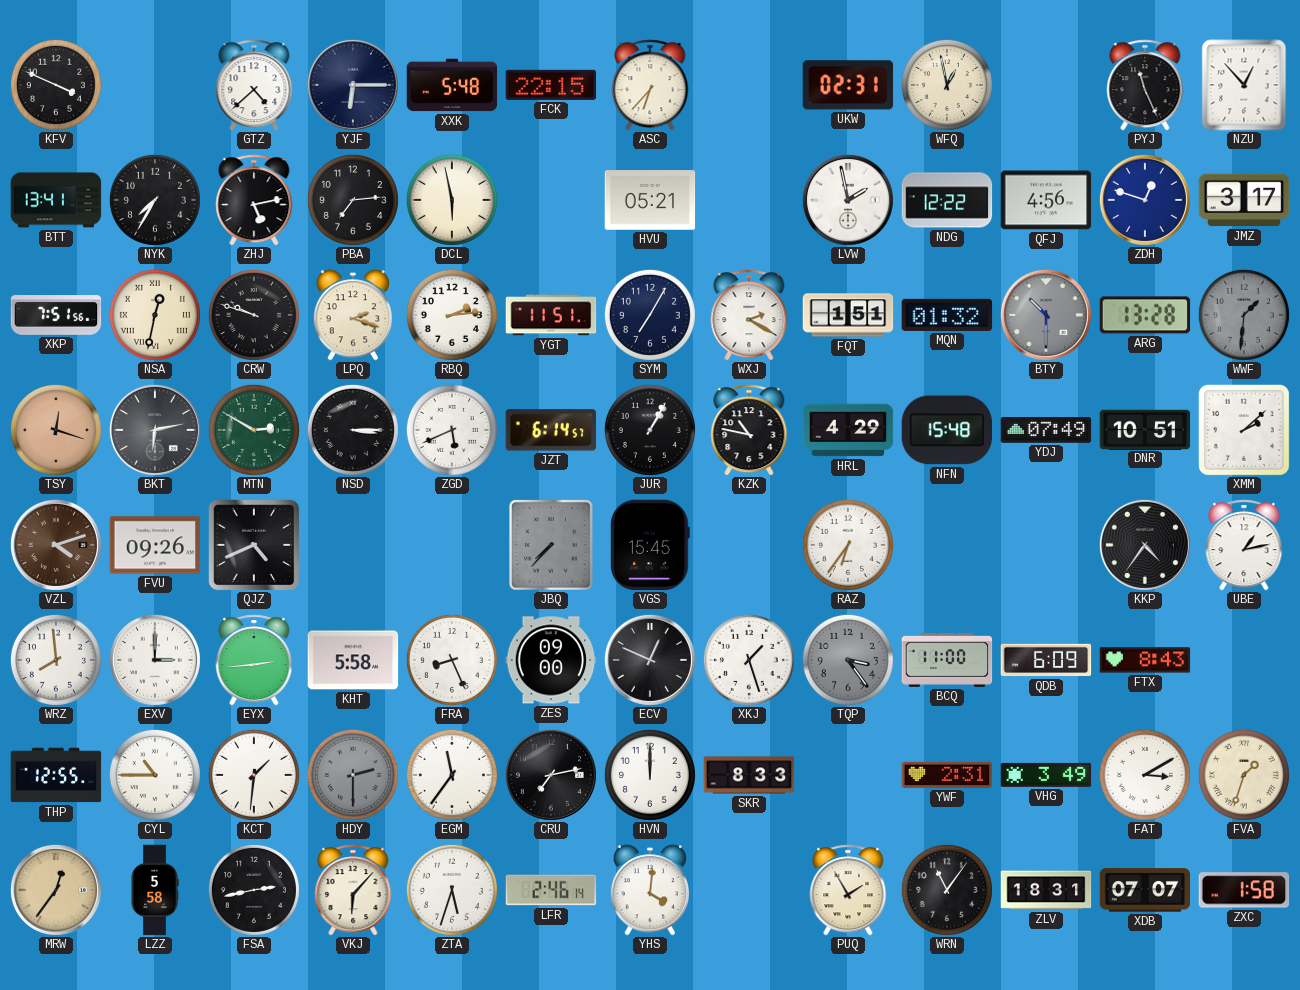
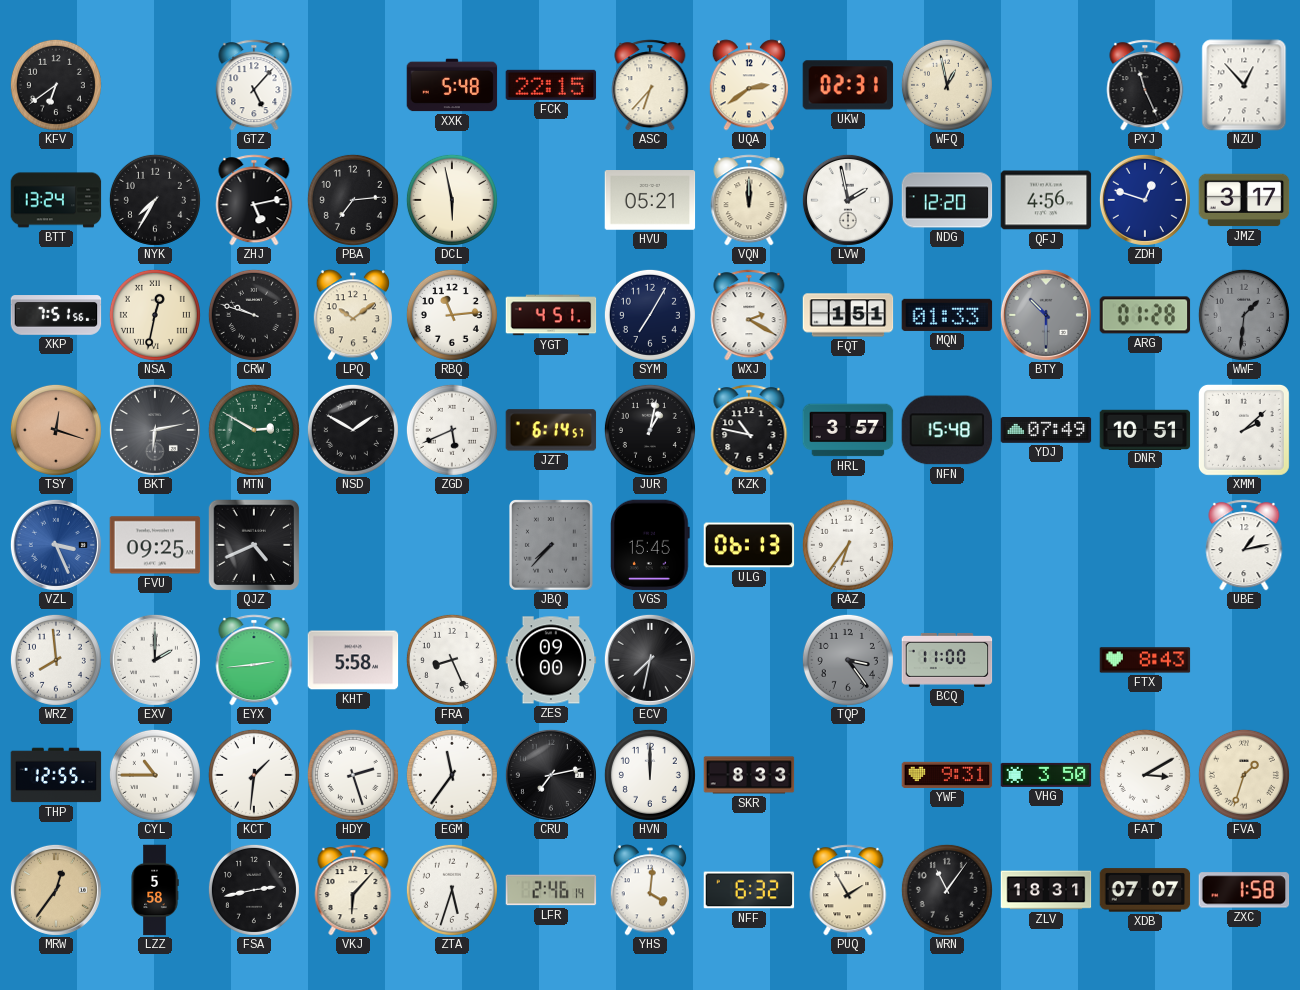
KFV: 3:49 -> 6:39
GTZ: 4:38 -> 5:07
YJF: 6:15 -> none
UQA: none -> 2:39
BTT: 13:41 -> 13:24
VQN: none -> 12:00
NDG: 12:22 -> 12:20
LPQ: 2:18 -> 10:09
RBQ: 2:14 -> 11:14
YGT: 11:51 -> 4:51
MQN: 01:32 -> 01:33
ARG: 13:28 -> 01:28
NSD: 3:15 -> 1:50
JUR: 1:05 -> 1:02
HRL: 4:29 -> 3:57
VZL: 4:12 -> 3:26
VZL dial: brown -> blue
FVU: 09:26 -> 09:25
ULG: none -> 06:13
KKP: 4:36 -> none
EXV: 3:00 -> 2:00
ECV: 12:49 -> 7:32
XKJ: 1:27 -> none
QDB: 6:09 -> none
HDY: 2:30 -> 2:27
HDY dial: grey -> white
YWF: 2:31 -> 9:31
VHG: 3:49 -> 3:50
NFF: none -> 6:32
